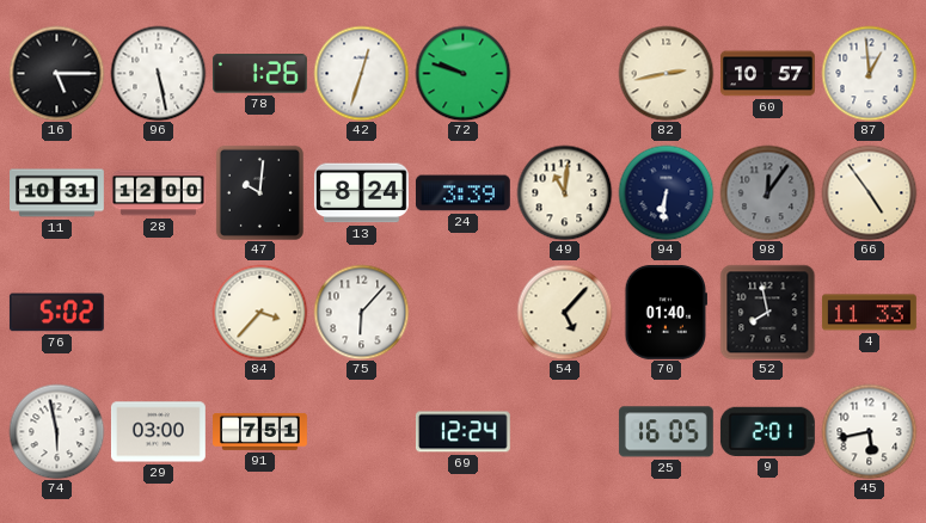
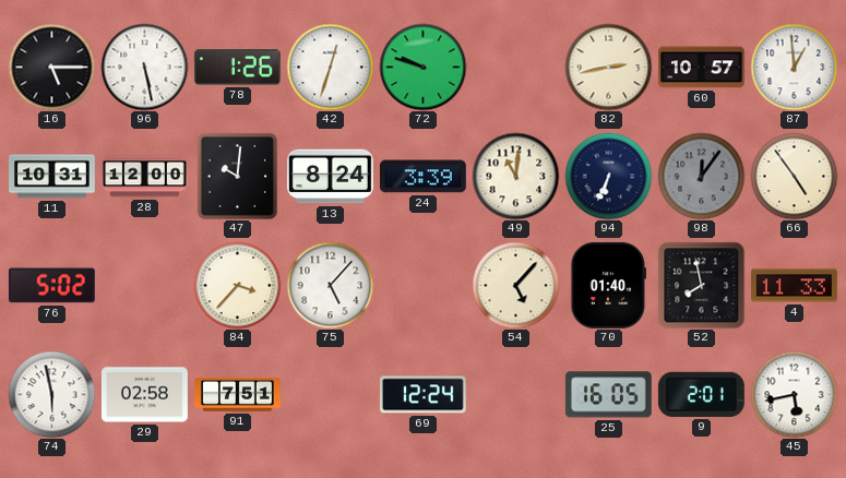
94: 6:31 -> 6:34
75: 6:07 -> 5:07
29: 03:00 -> 02:58
